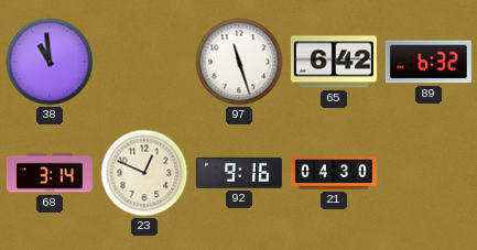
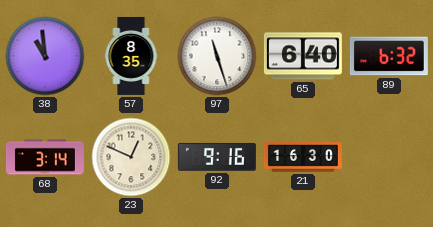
57: none -> 8:35
65: 6:42 -> 6:40
21: 04:30 -> 16:30
